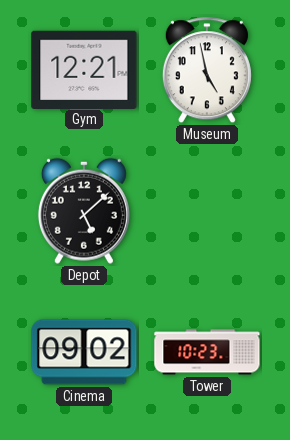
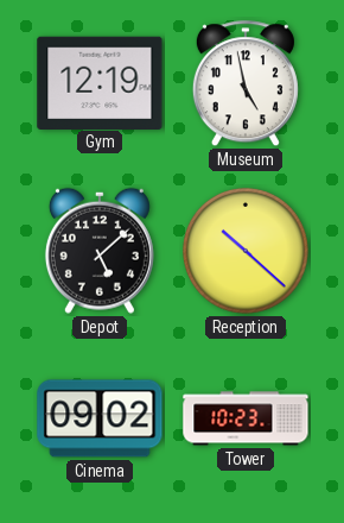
Gym: 12:21 -> 12:19
Reception: none -> 10:22
